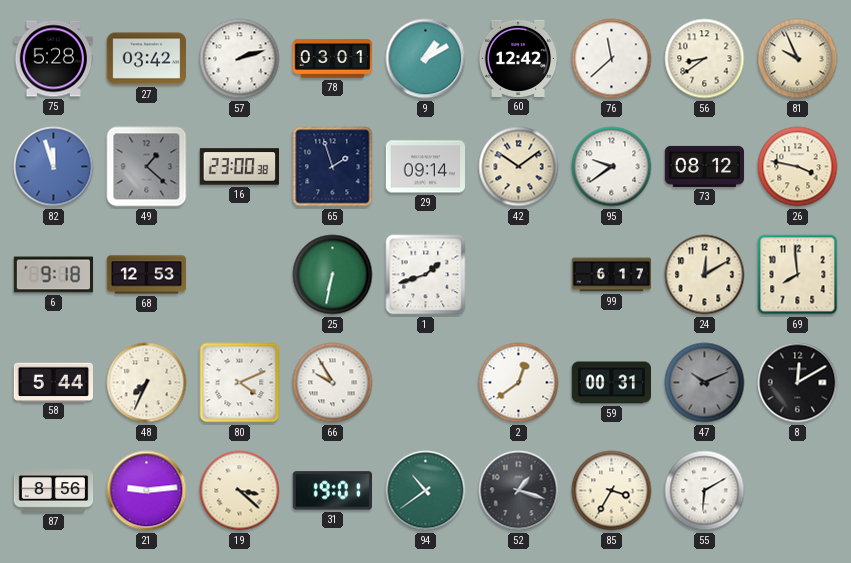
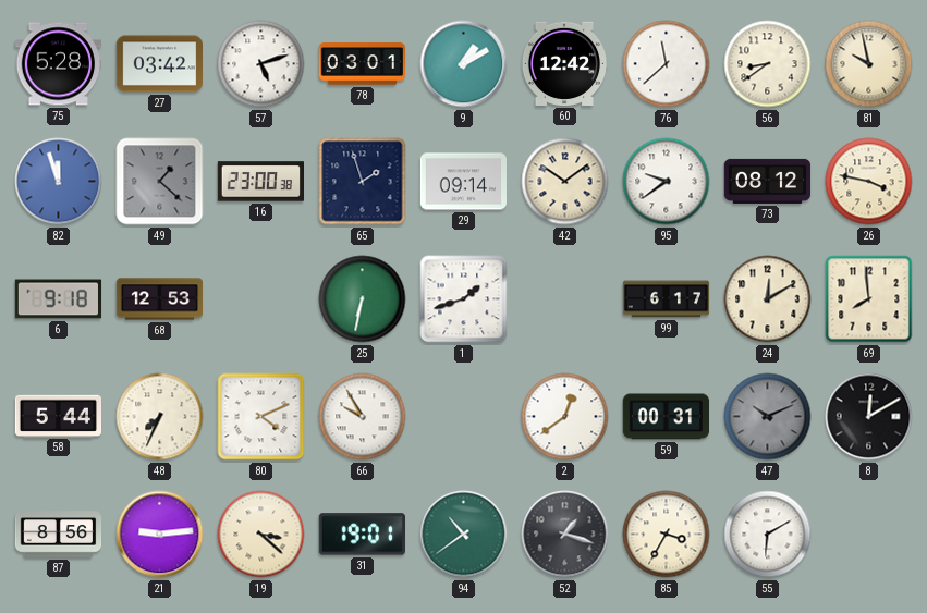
57: 2:12 -> 5:12
81: 9:56 -> 9:58
